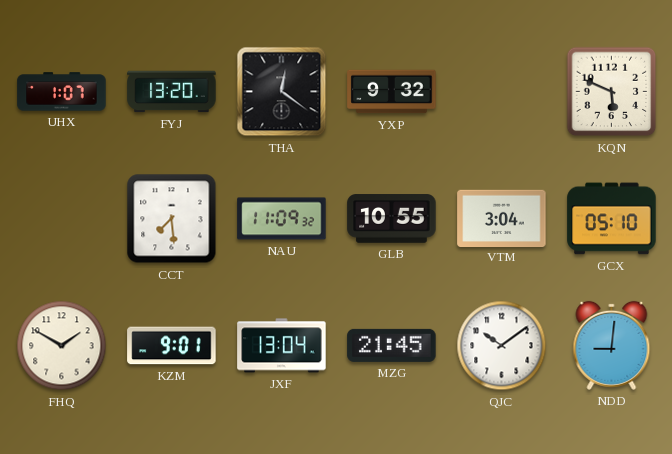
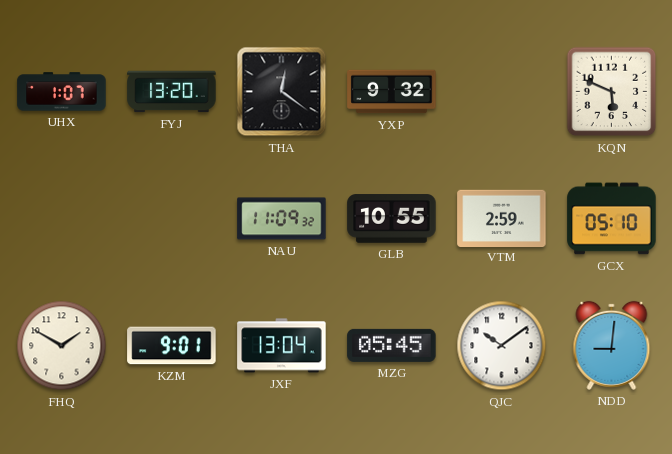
CCT: 7:29 -> none
VTM: 3:04 -> 2:59
MZG: 21:45 -> 05:45
